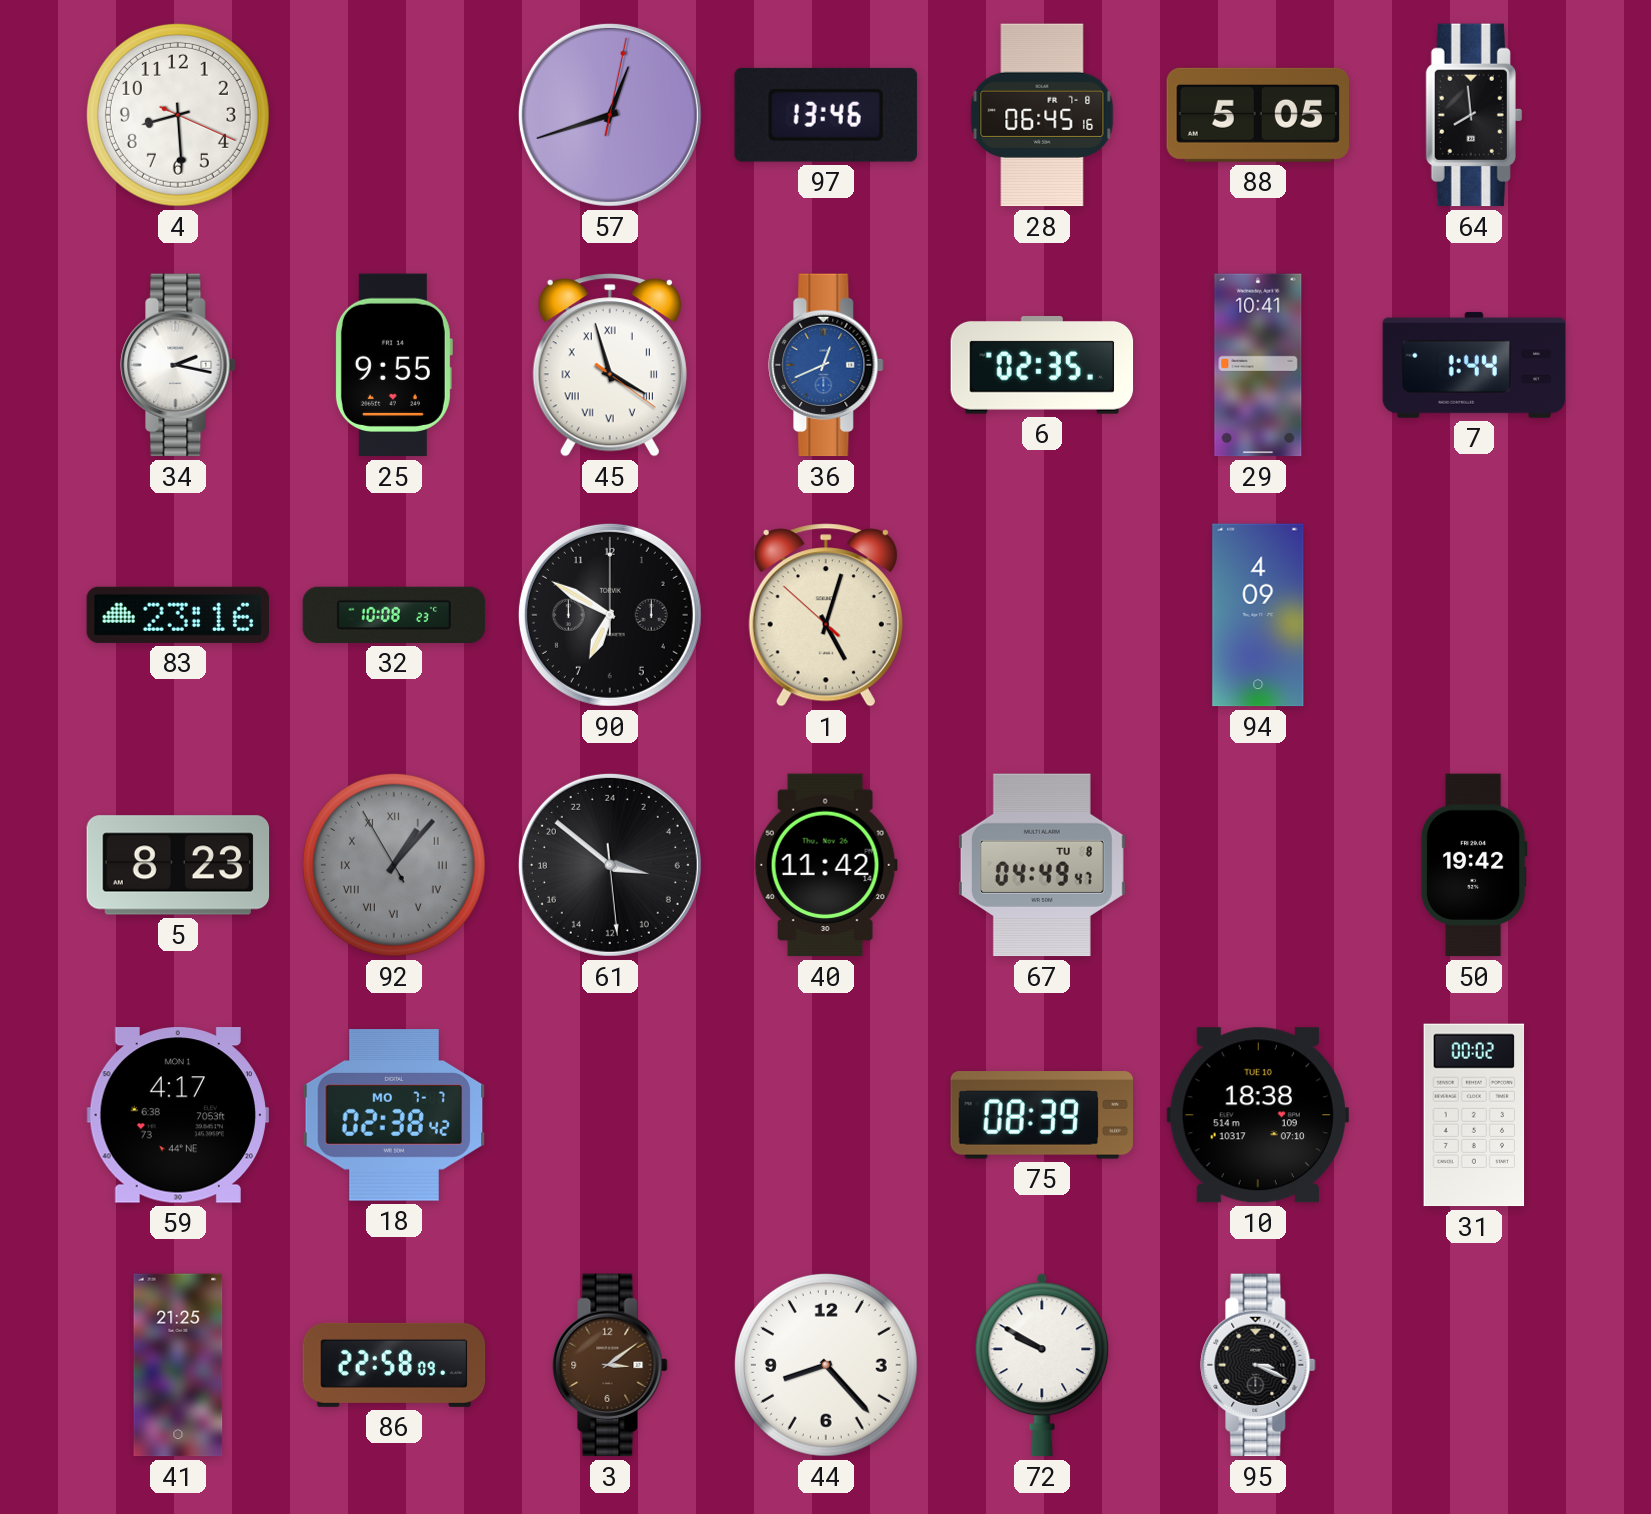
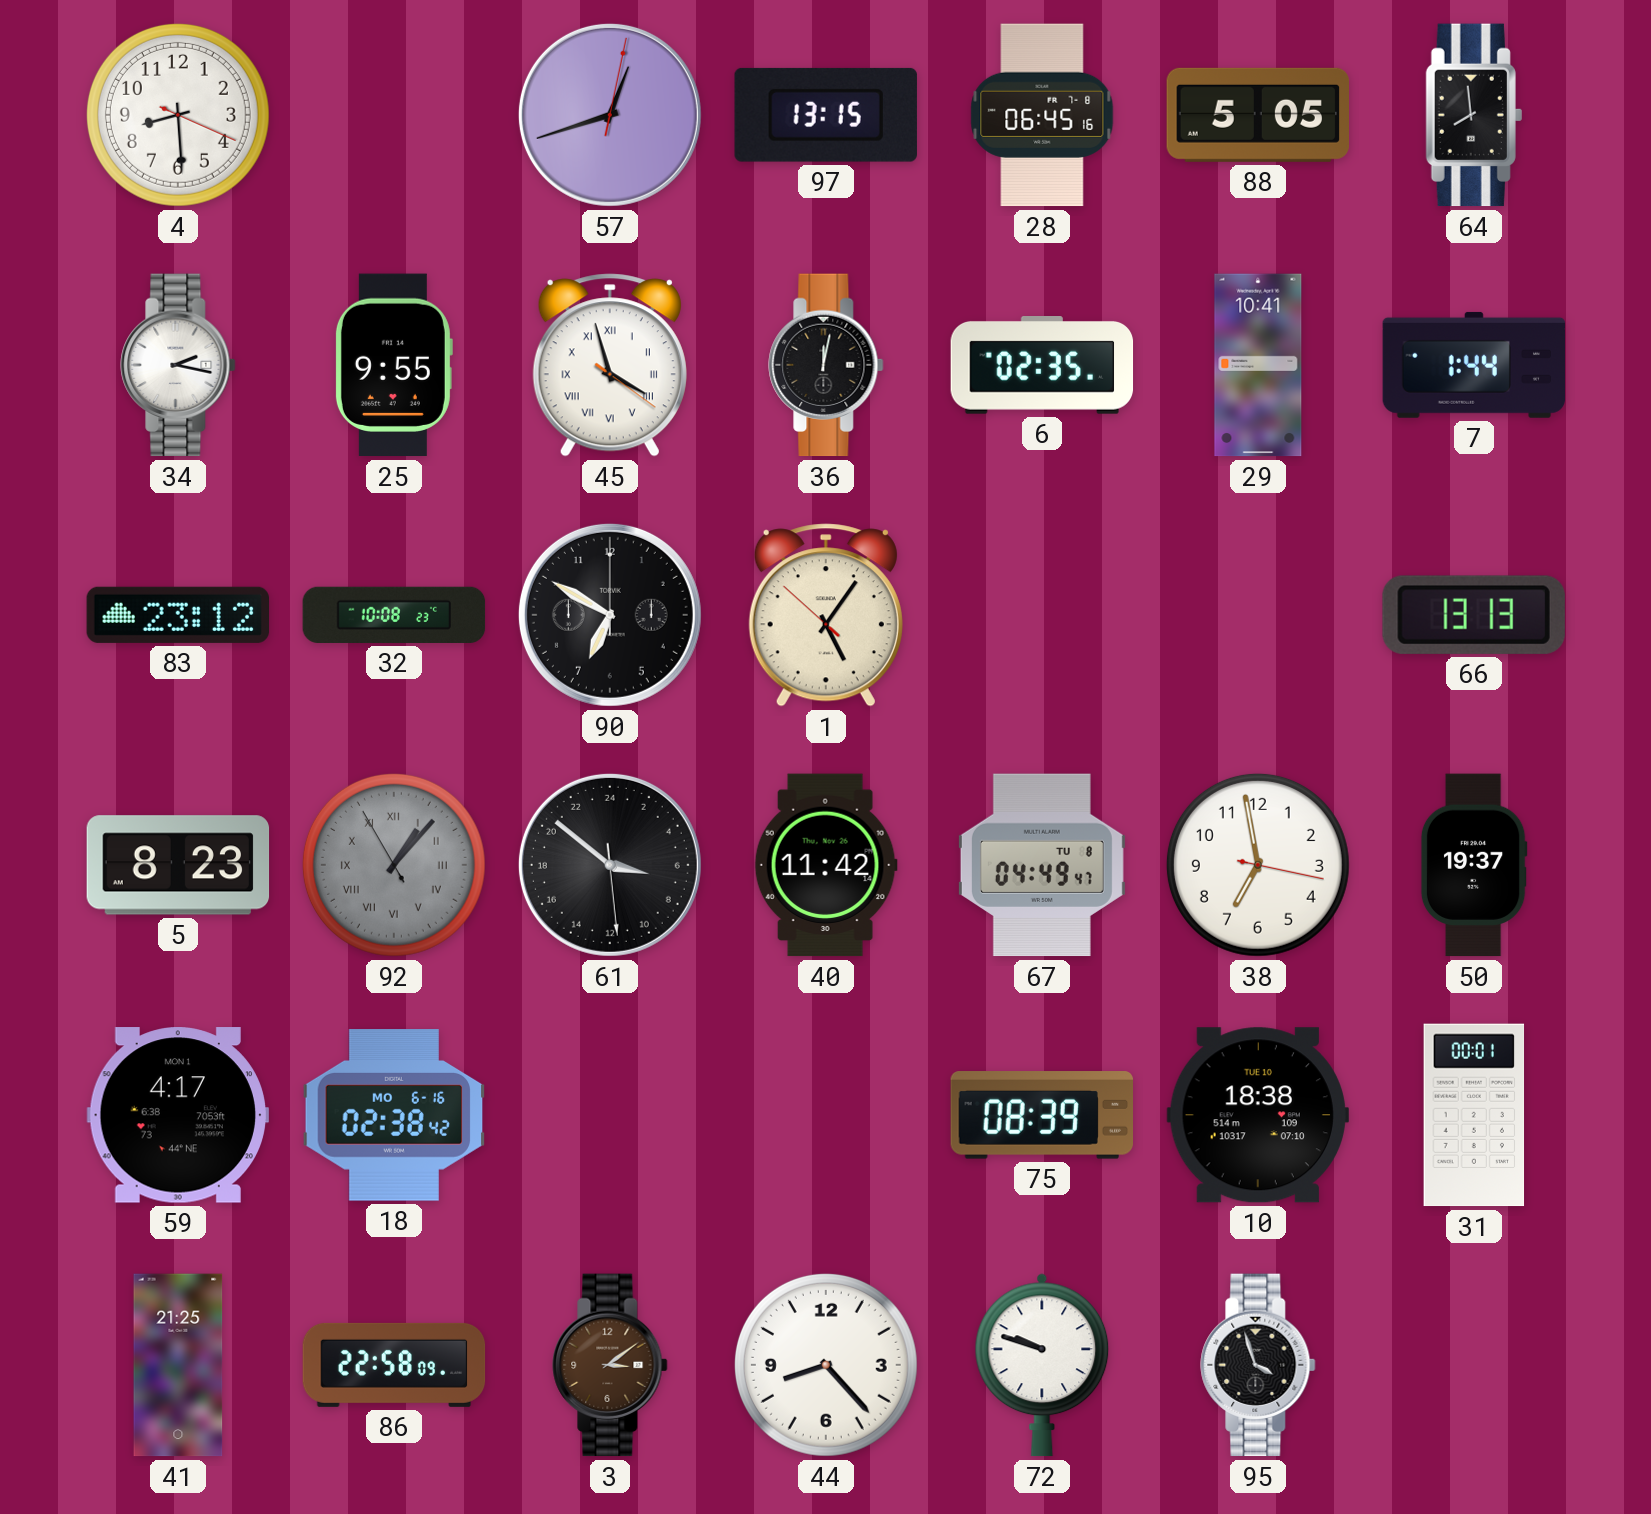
97: 13:46 -> 13:15
36: 12:41 -> 12:02
36 dial: blue -> black
83: 23:16 -> 23:12
1: 5:02 -> 5:05
94: 4:09 -> none
66: none -> 13:13
38: none -> 6:58
50: 19:42 -> 19:37
18 date: MO 7-7 -> MO 6-16
31: 00:02 -> 00:01
72: 9:50 -> 9:48
95: 3:19 -> 3:57
